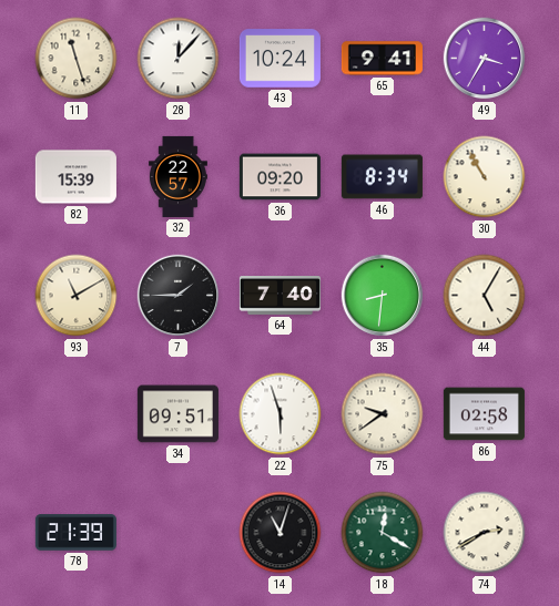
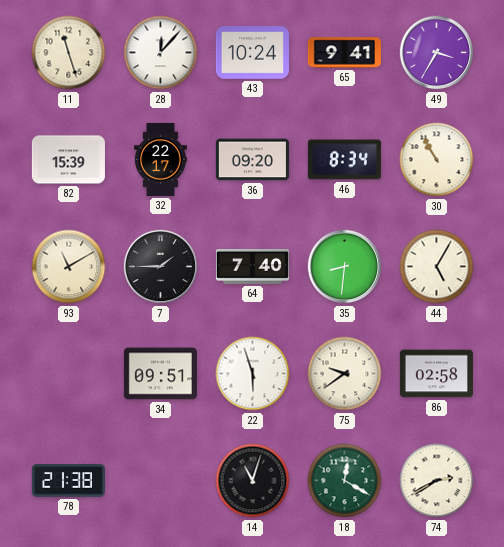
32: 22:57 -> 22:17
78: 21:39 -> 21:38
